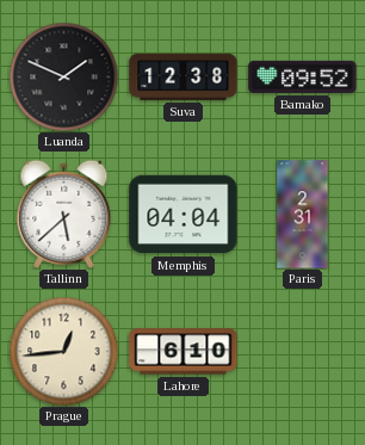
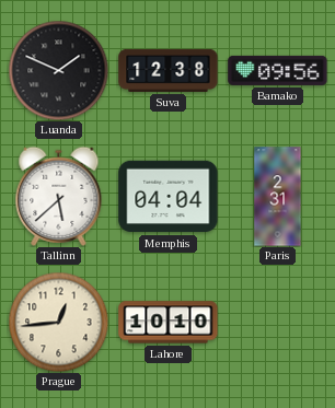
Bamako: 09:52 -> 09:56
Lahore: 6:10 -> 10:10
